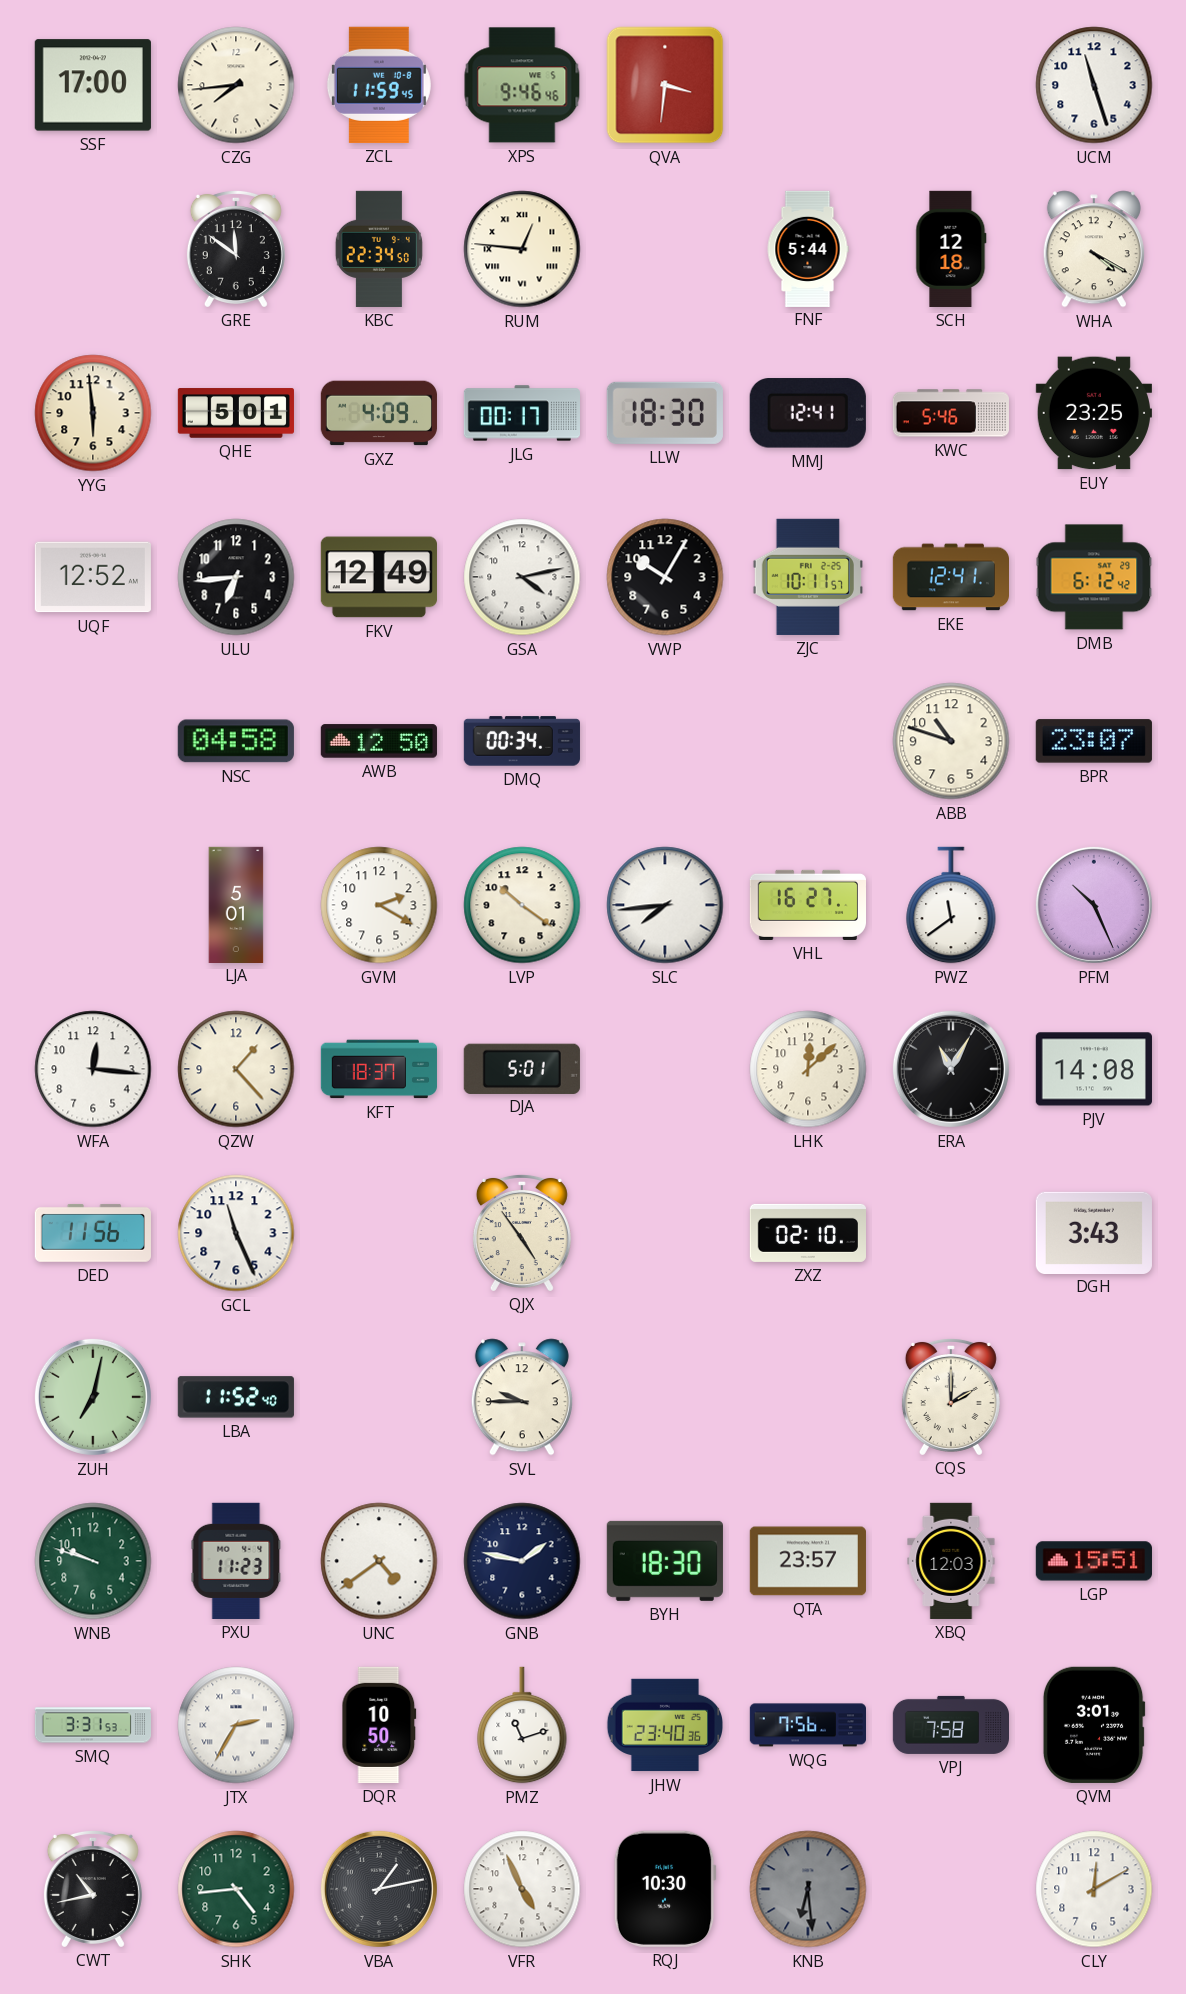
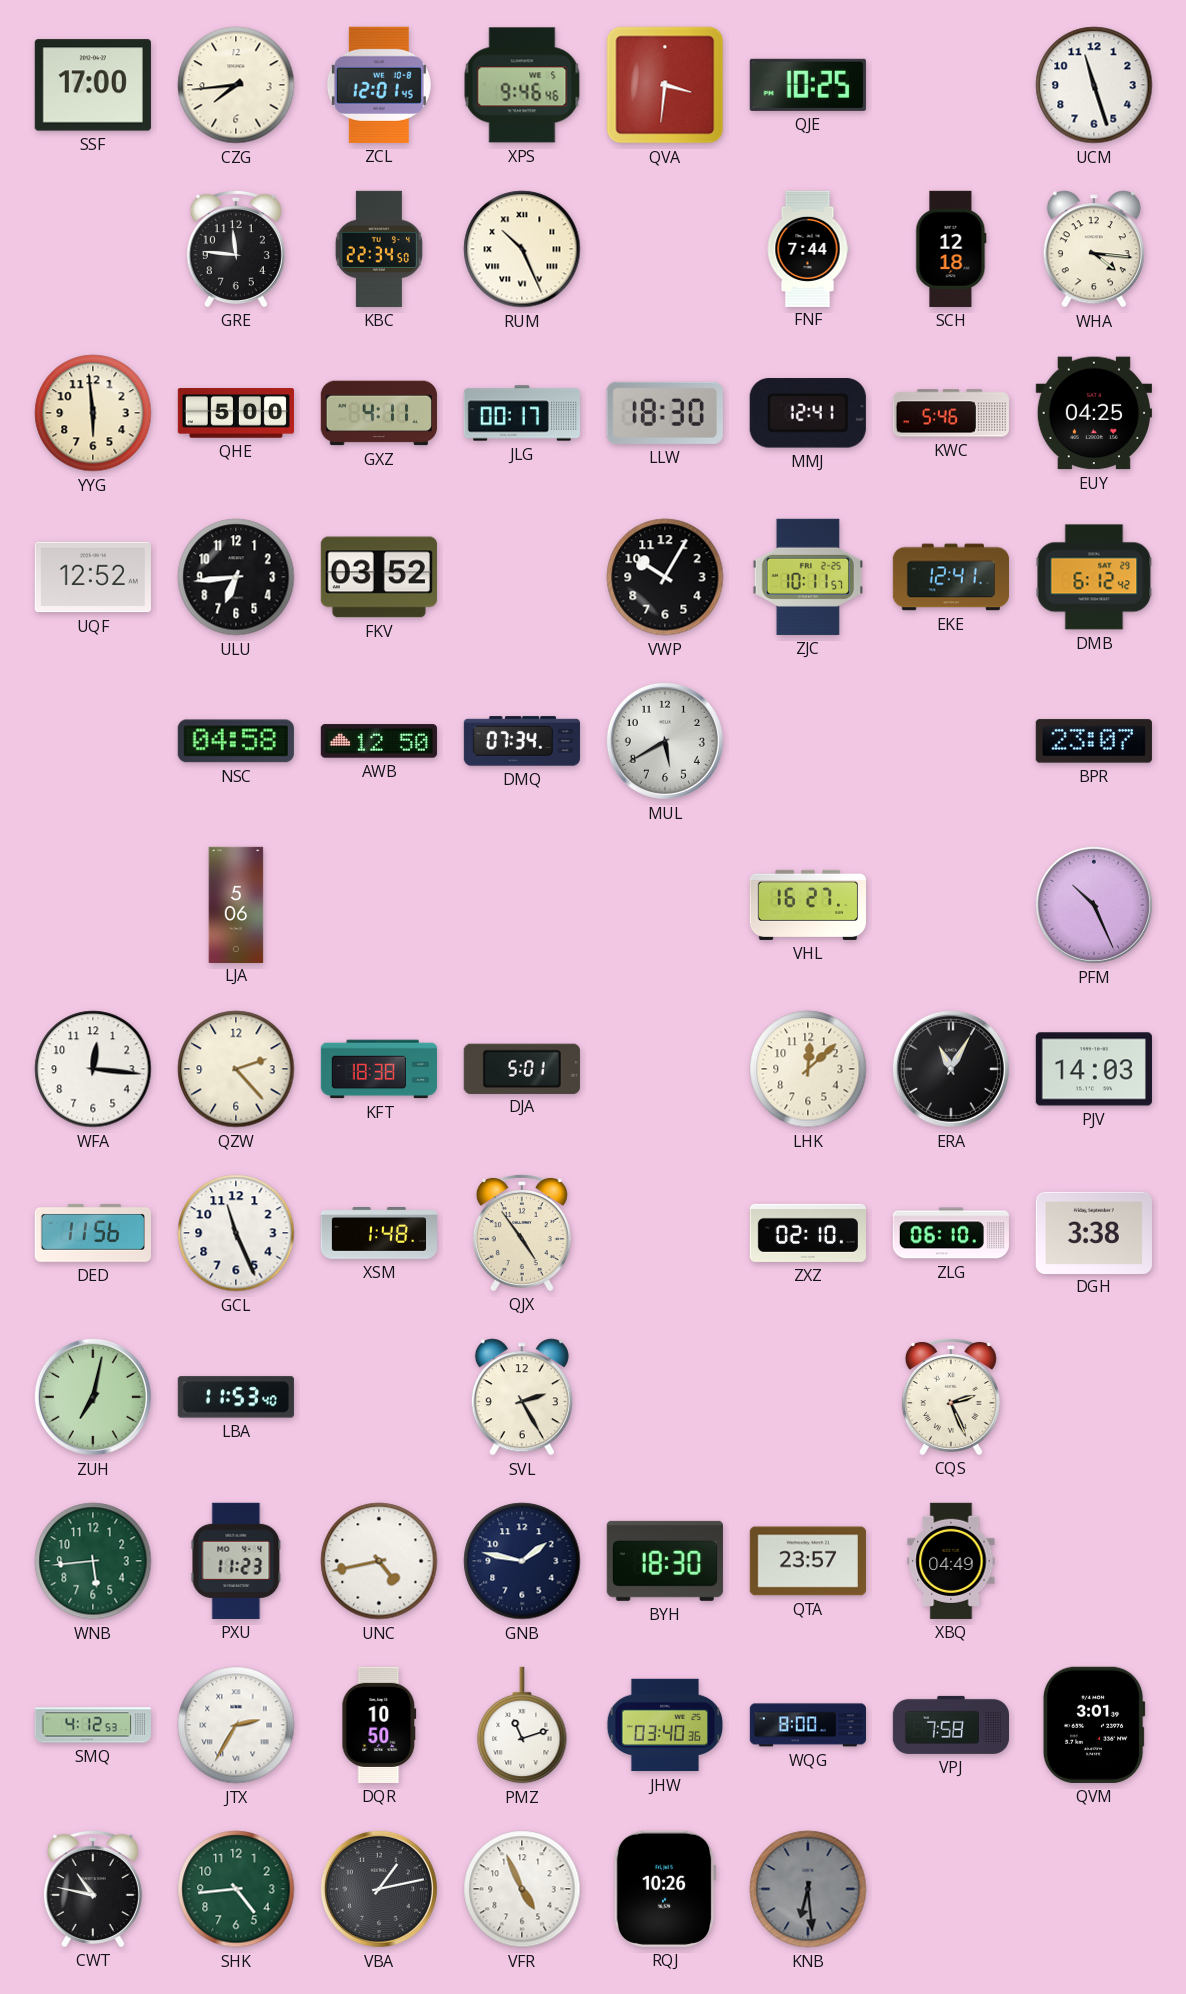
ZCL: 11:59 -> 12:01
QJE: none -> 10:25
GRE: 11:51 -> 11:46
RUM: 12:46 -> 10:26
FNF: 5:44 -> 7:44
WHA: 4:20 -> 4:16
QHE: 5:01 -> 5:00
GXZ: 4:09 -> 4:11
EUY: 23:25 -> 04:25
FKV: 12:49 -> 03:52
GSA: 4:13 -> none
DMQ: 00:34 -> 07:34
MUL: none -> 5:40
ABB: 10:48 -> none
LJA: 5:01 -> 5:06
GVM: 2:20 -> none
LVP: 10:21 -> none
SLC: 7:44 -> none
PWZ: 11:39 -> none
QZW: 1:23 -> 2:23
KFT: 18:37 -> 18:38
PJV: 14:08 -> 14:03
XSM: none -> 1:48
ZLG: none -> 06:10
DGH: 3:43 -> 3:38
LBA: 11:52 -> 11:53
SVL: 9:45 -> 2:25
CQS: 2:00 -> 2:26
WNB: 9:48 -> 5:44
UNC: 4:39 -> 4:43
XBQ: 12:03 -> 04:49
LGP: 15:51 -> none
SMQ: 3:31 -> 4:12
JHW: 23:40 -> 03:40
WQG: 7:56 -> 8:00
CWT: 10:43 -> 10:47
RQJ: 10:30 -> 10:26
CLY: 12:10 -> none
